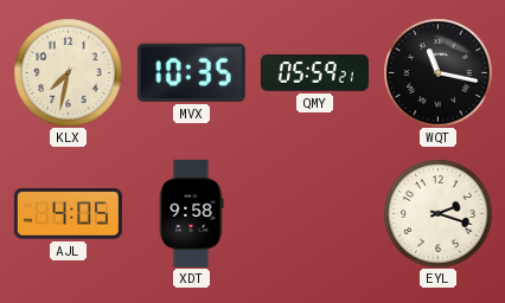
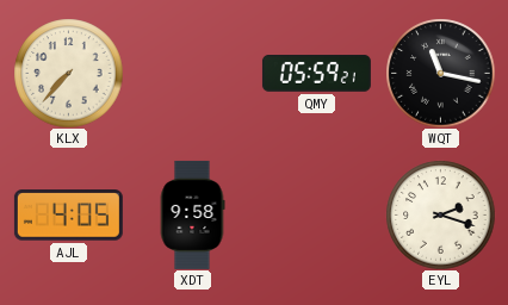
KLX: 7:32 -> 7:37
MVX: 10:35 -> none
